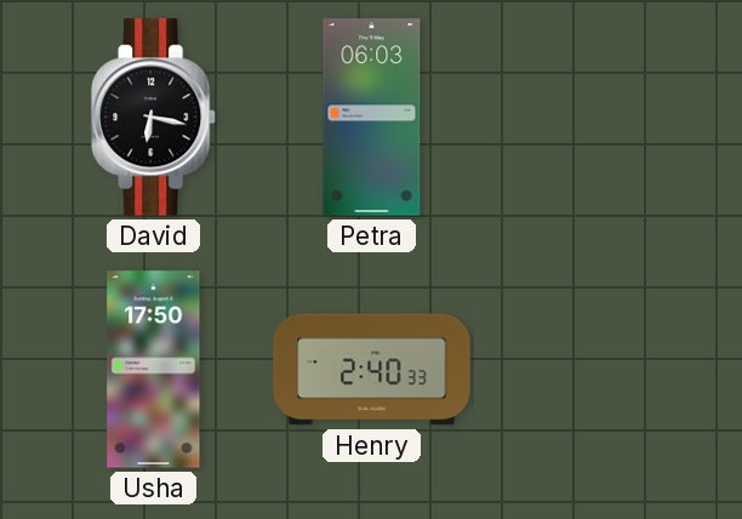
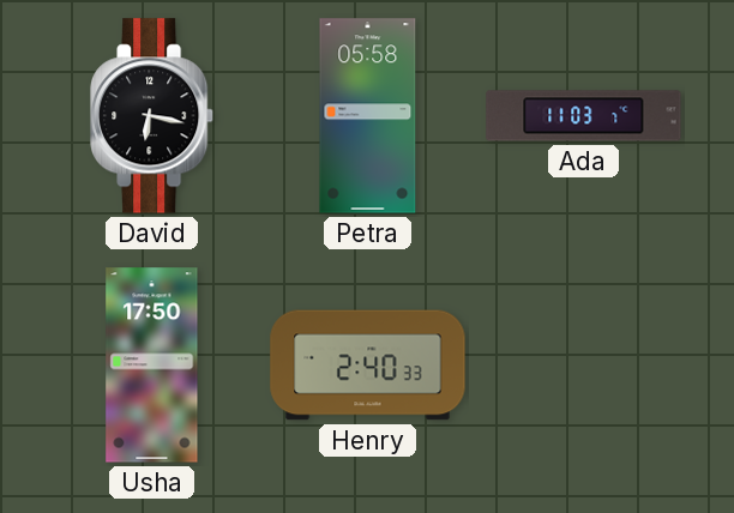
Petra: 06:03 -> 05:58
Ada: none -> 11:03
